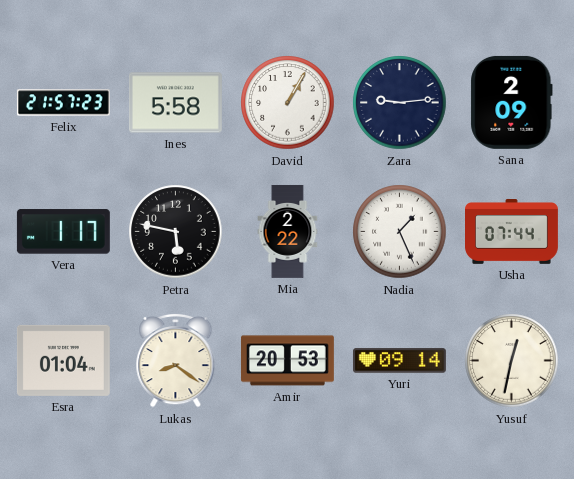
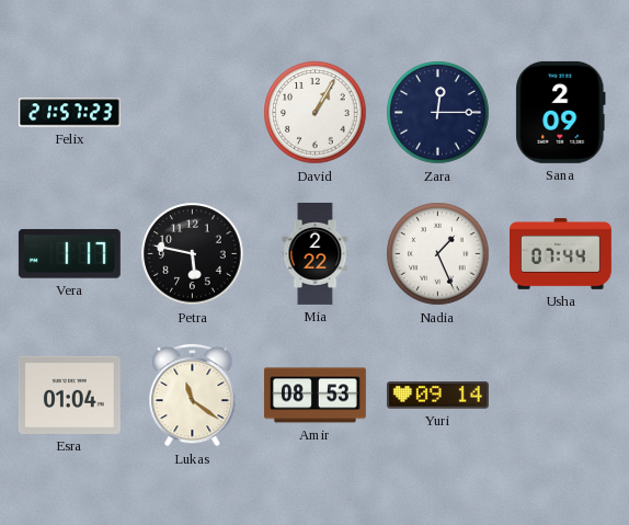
Ines: 5:58 -> none
Zara: 9:14 -> 12:15
Lukas: 8:21 -> 11:21
Amir: 20:53 -> 08:53
Yusuf: 12:32 -> none
